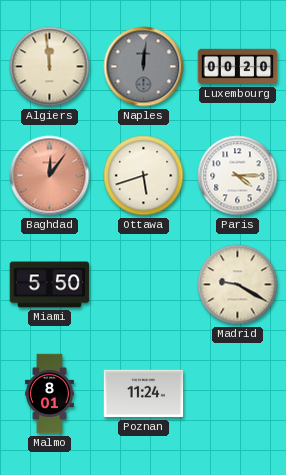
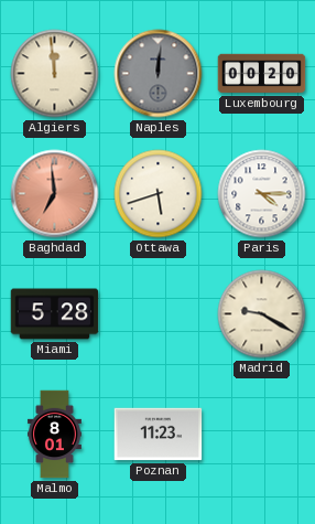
Baghdad: 12:06 -> 6:59
Miami: 5:50 -> 5:28
Poznan: 11:24 -> 11:23
